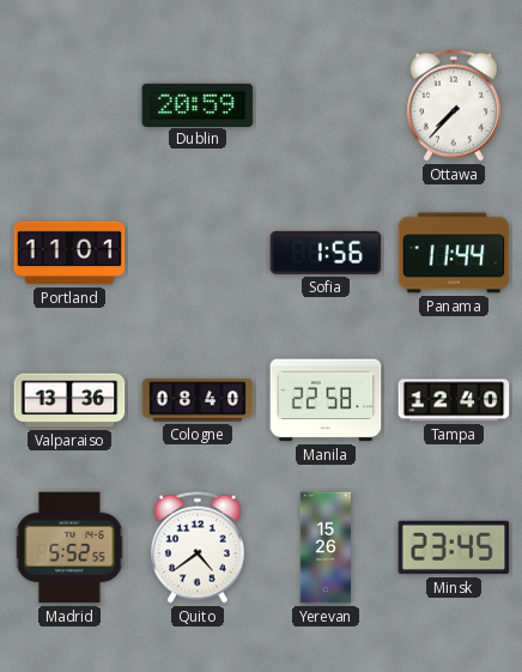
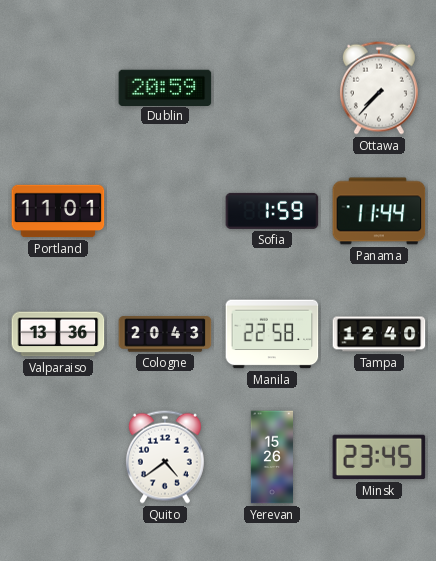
Sofia: 1:56 -> 1:59
Cologne: 08:40 -> 20:43
Madrid: 5:52 -> none
